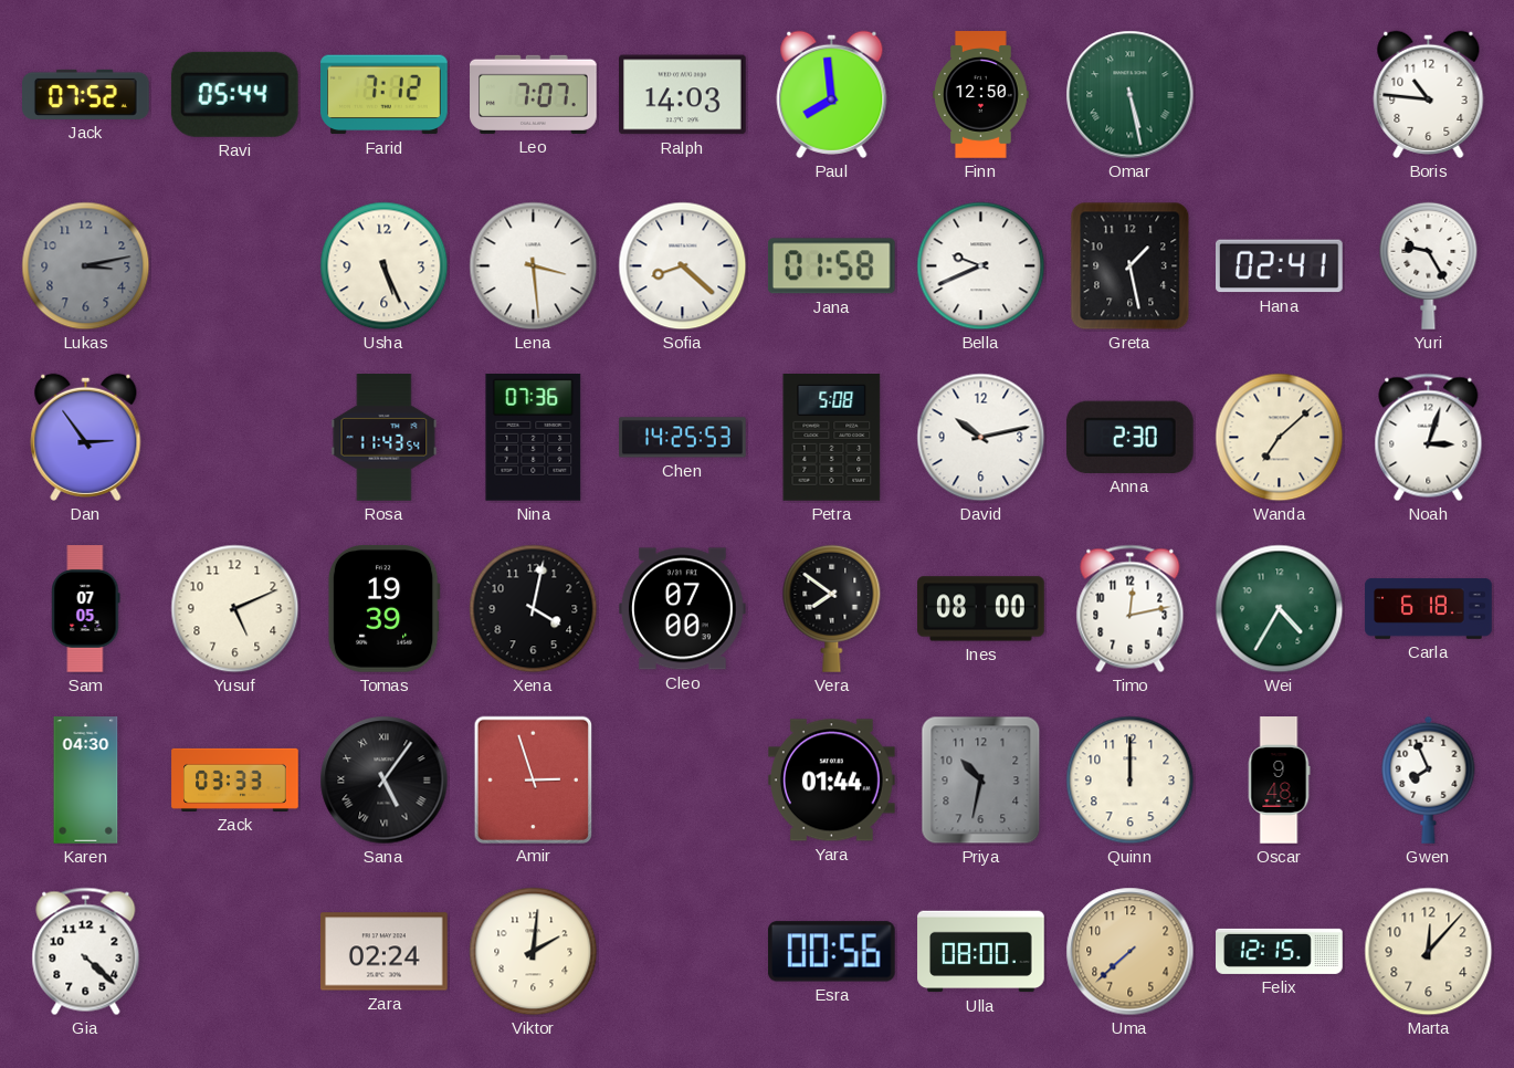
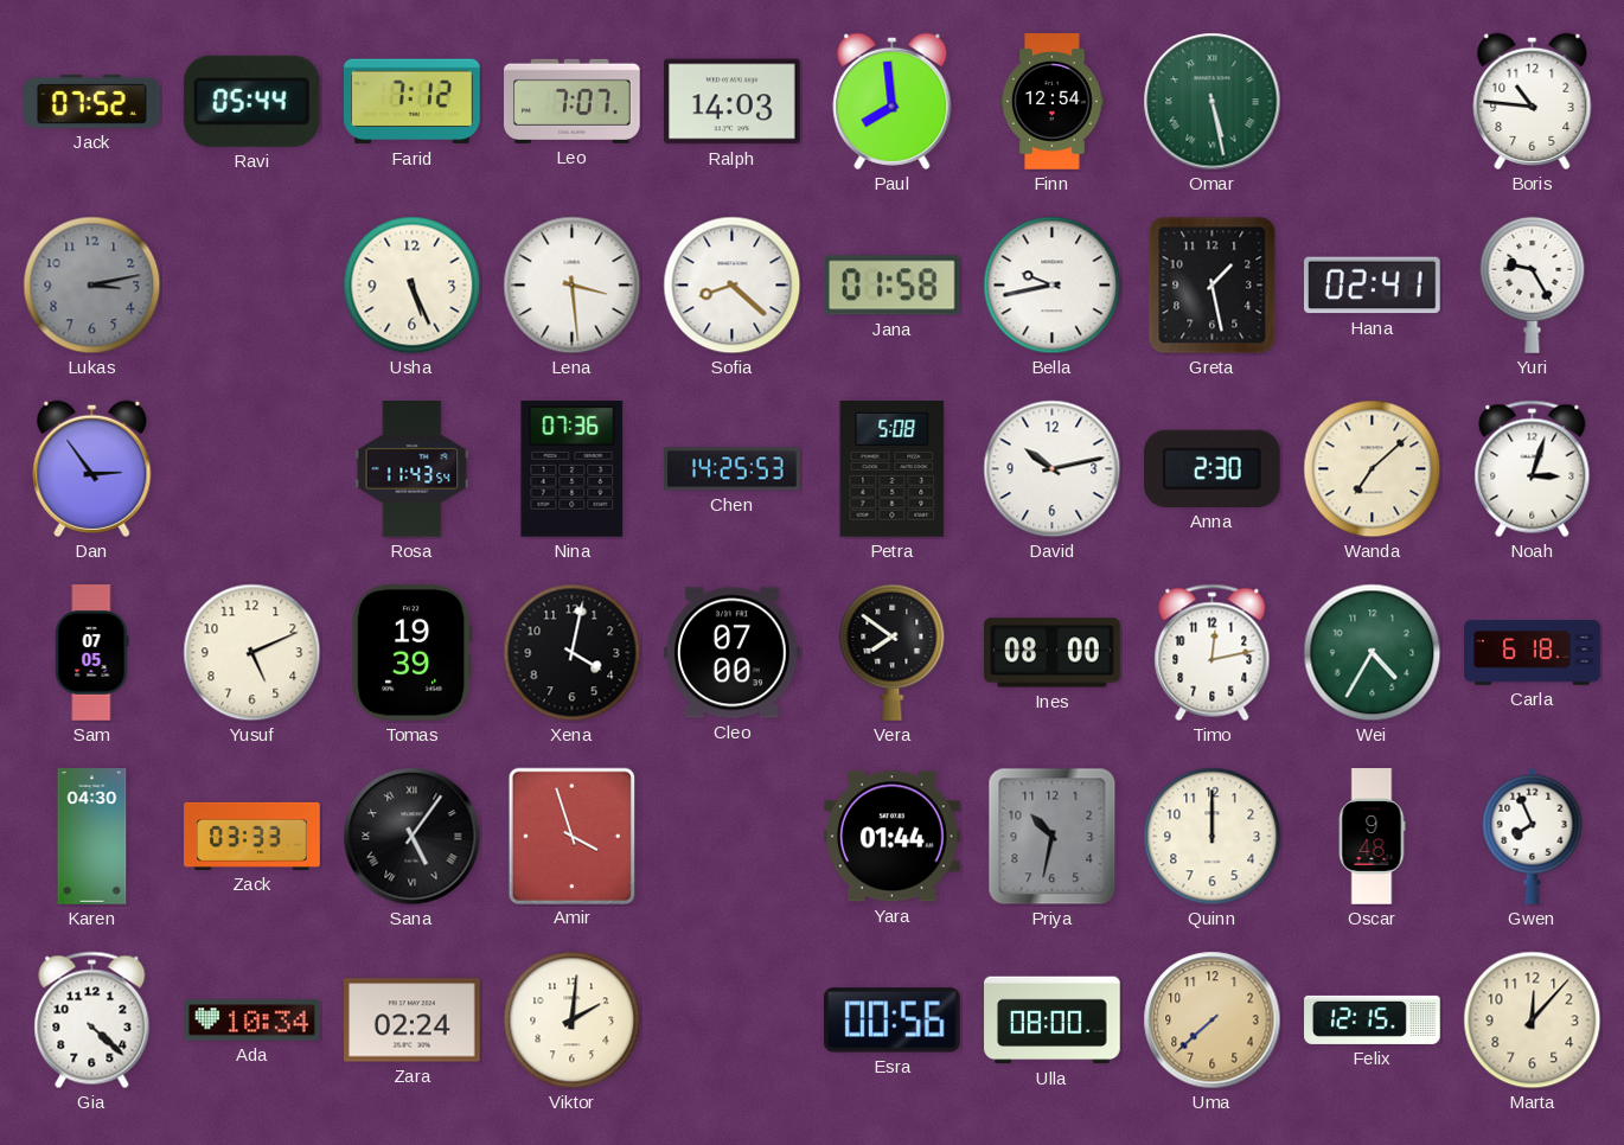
Finn: 12:50 -> 12:54
Bella: 9:41 -> 9:43
Amir: 2:57 -> 3:57
Ada: none -> 10:34
